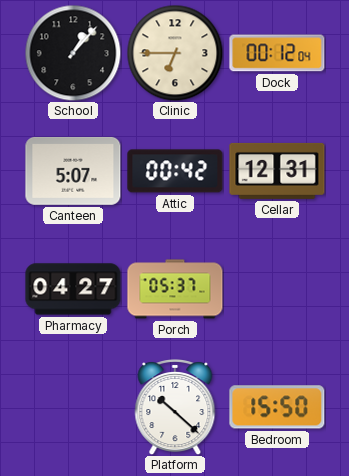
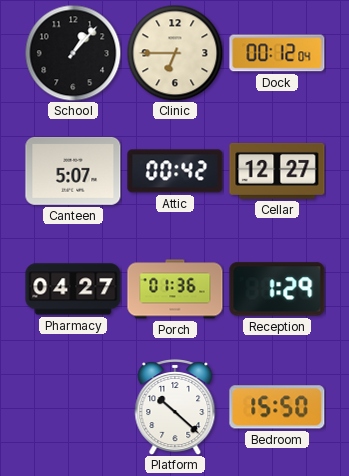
Cellar: 12:31 -> 12:27
Porch: 05:37 -> 01:36
Reception: none -> 1:29
